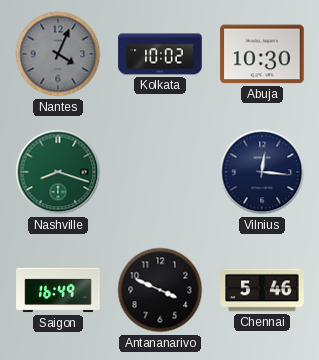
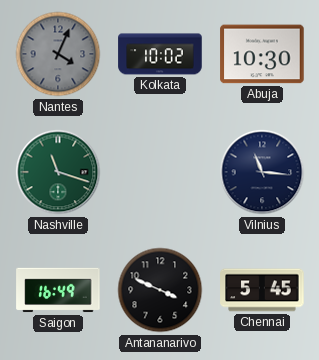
Nashville: 8:18 -> 11:18
Vilnius: 12:16 -> 11:16
Chennai: 5:46 -> 5:45
